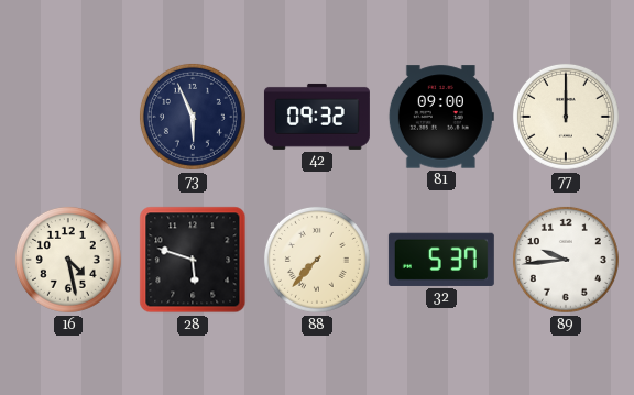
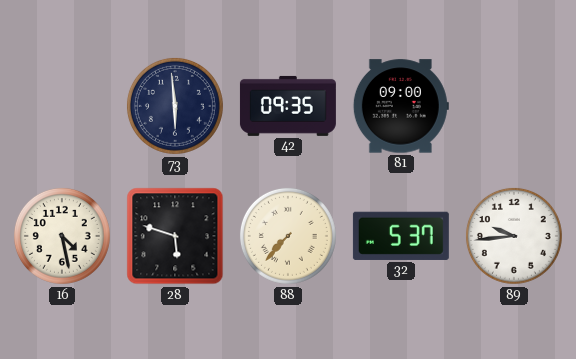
73: 5:56 -> 5:59
42: 09:32 -> 09:35
77: 12:00 -> none
